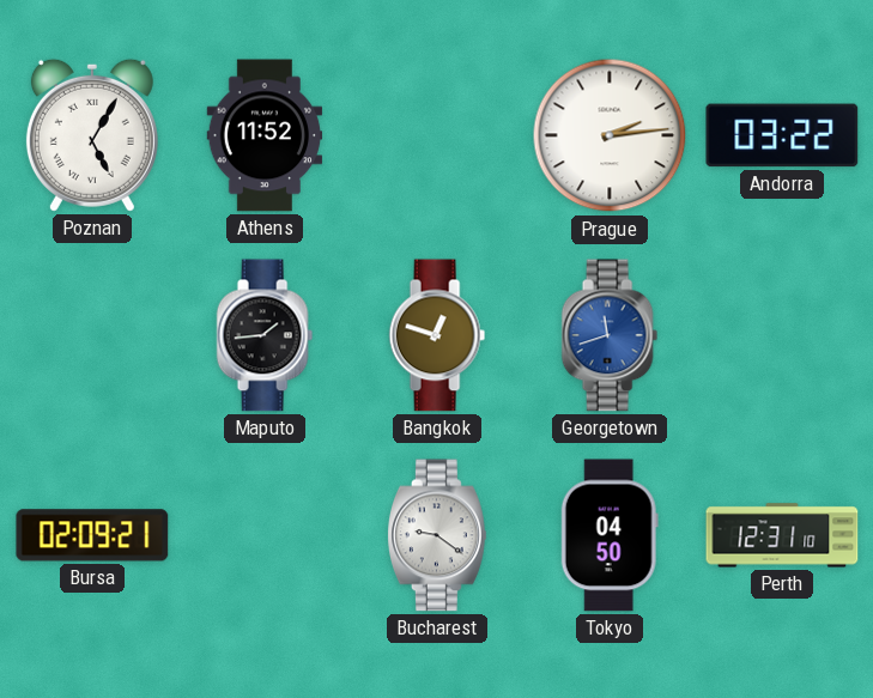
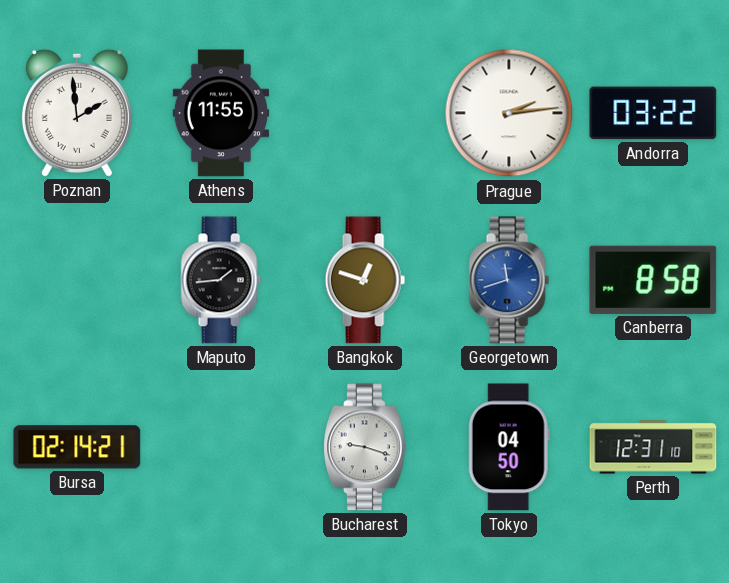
Poznan: 5:05 -> 1:59
Athens: 11:52 -> 11:55
Canberra: none -> 8:58
Bursa: 02:09 -> 02:14
Bucharest: 9:21 -> 9:18
